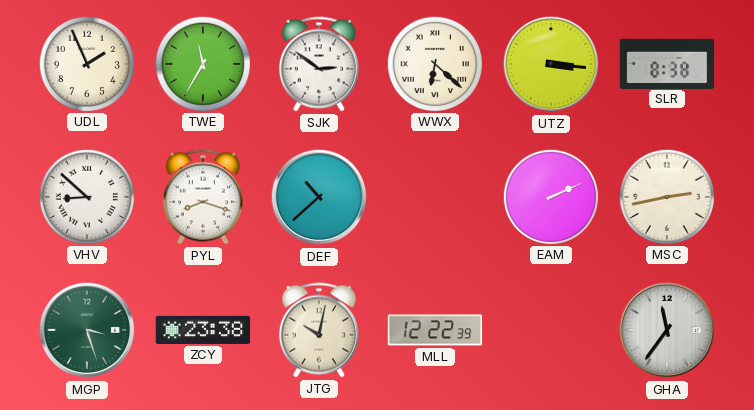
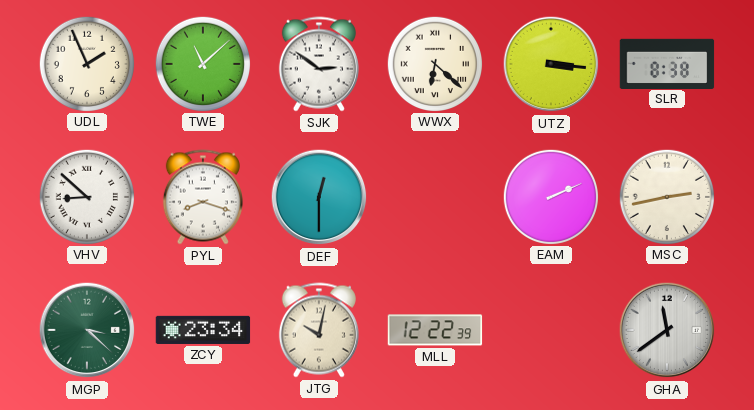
TWE: 11:35 -> 11:08
DEF: 10:38 -> 12:30
MGP: 3:27 -> 3:22
ZCY: 23:38 -> 23:34
GHA: 11:36 -> 11:39
